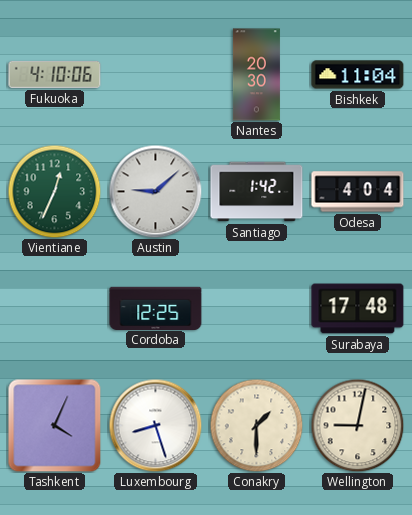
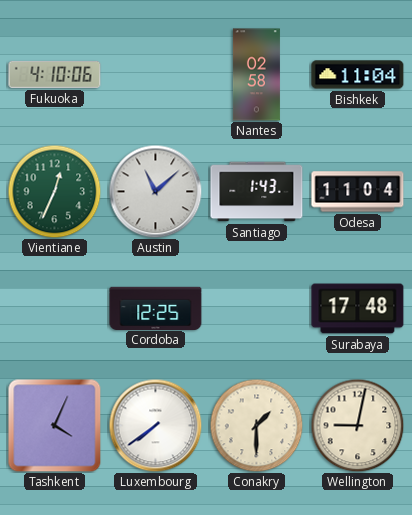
Nantes: 20:30 -> 02:58
Austin: 9:08 -> 11:08
Santiago: 1:42 -> 1:43
Odesa: 4:04 -> 11:04
Luxembourg: 8:27 -> 7:39
